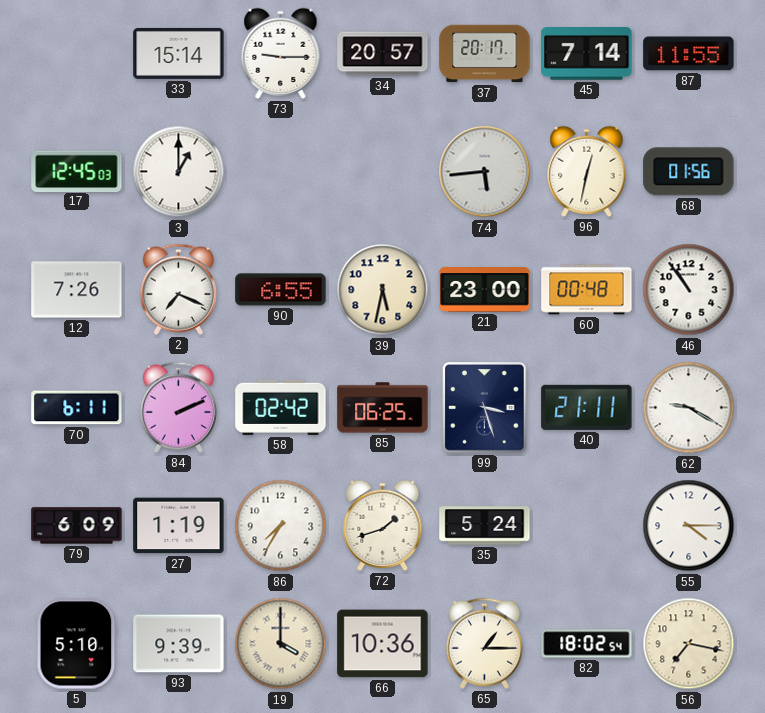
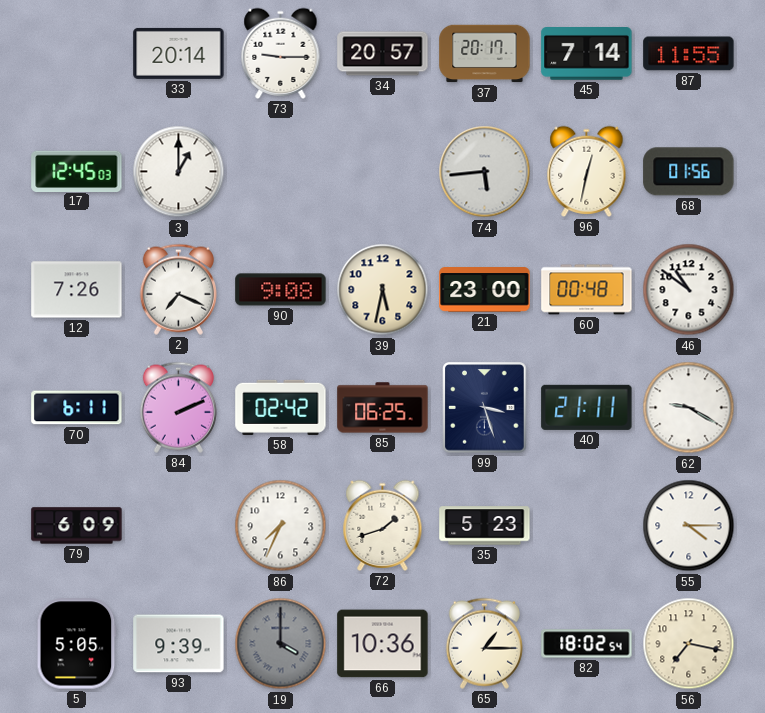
33: 15:14 -> 20:14
90: 6:55 -> 9:08
46: 10:54 -> 10:51
27: 1:19 -> none
86: 7:35 -> 7:34
35: 5:24 -> 5:23
5: 5:10 -> 5:05
19 dial: cream -> grey
